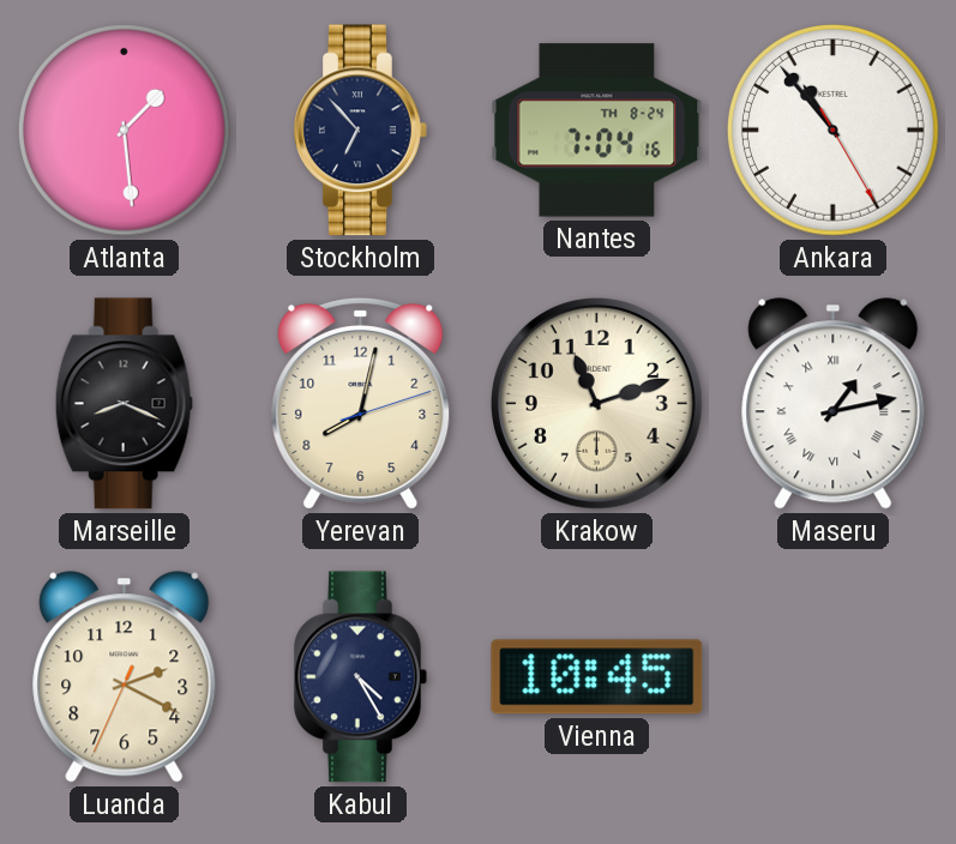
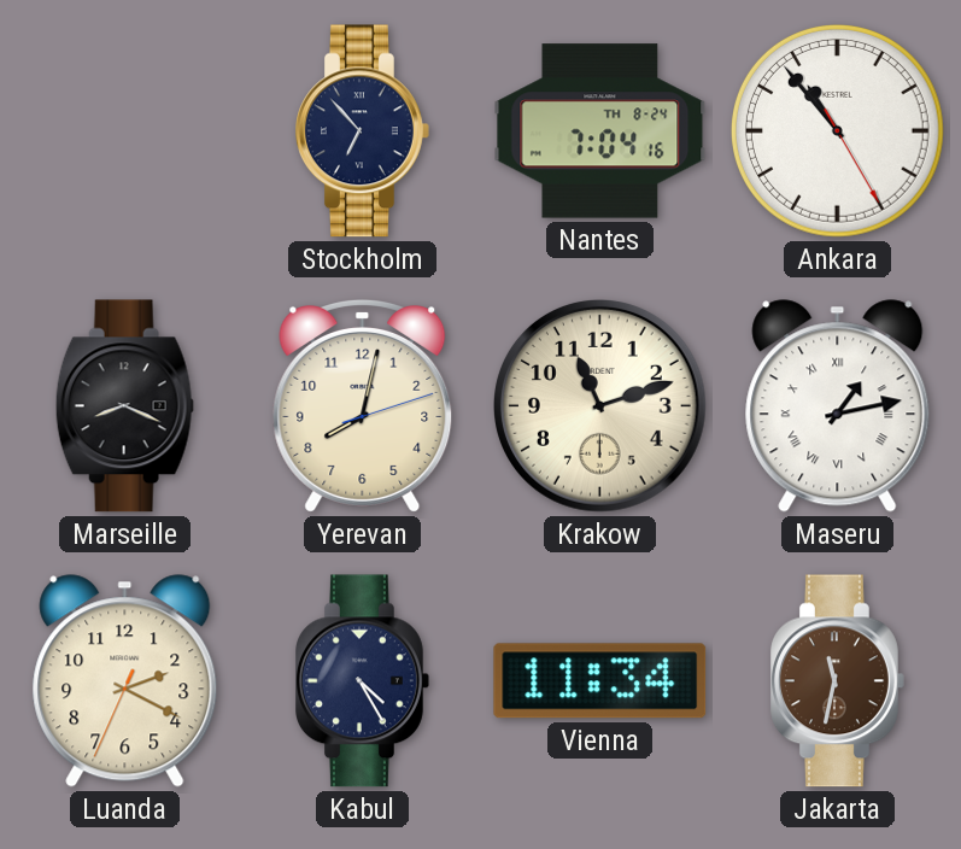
Atlanta: 1:29 -> none
Vienna: 10:45 -> 11:34
Jakarta: none -> 11:32
